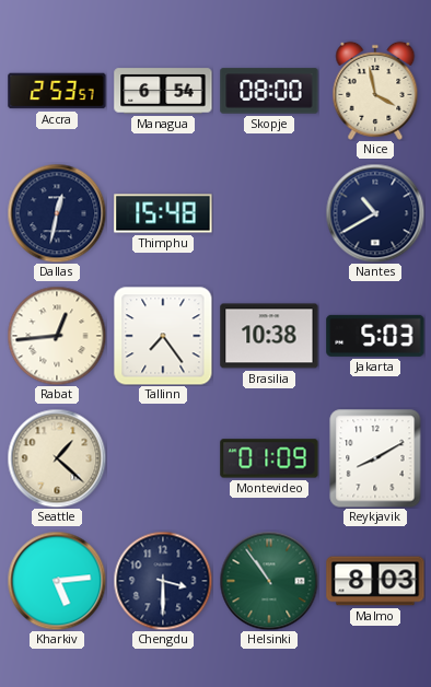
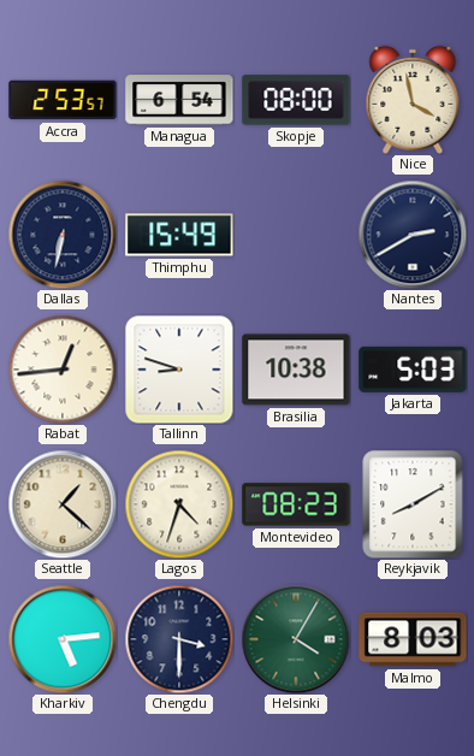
Dallas: 12:32 -> 6:32
Thimphu: 15:48 -> 15:49
Nantes: 10:40 -> 2:40
Tallinn: 7:24 -> 8:48
Lagos: none -> 4:33
Montevideo: 01:09 -> 08:23
Helsinki: 10:54 -> 4:05
